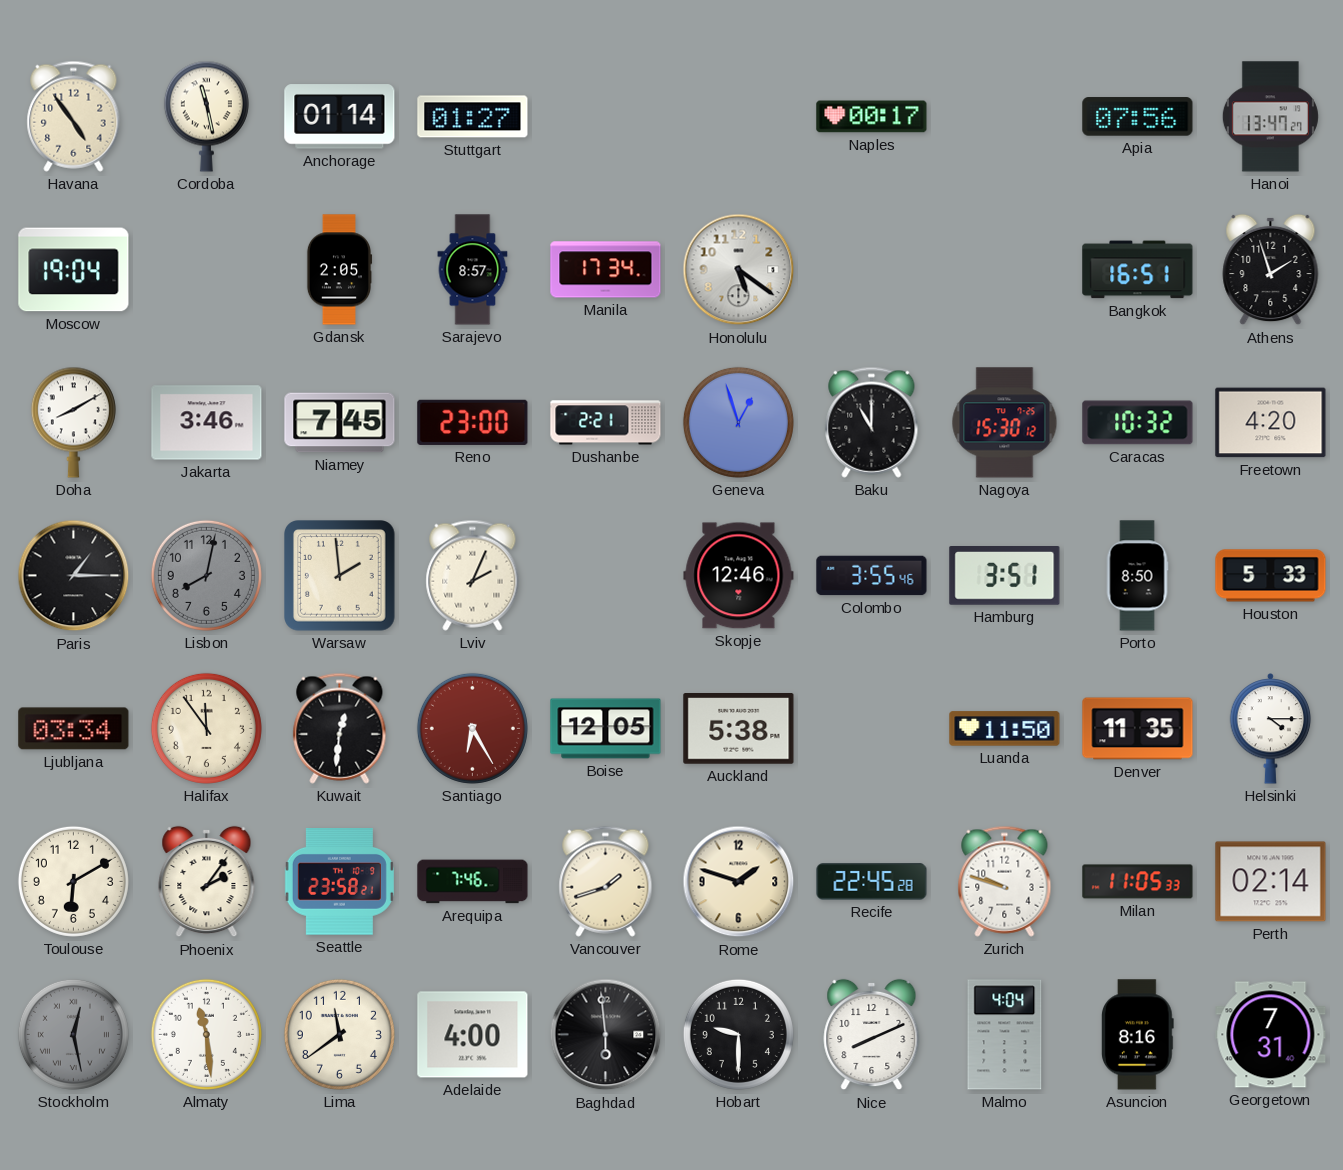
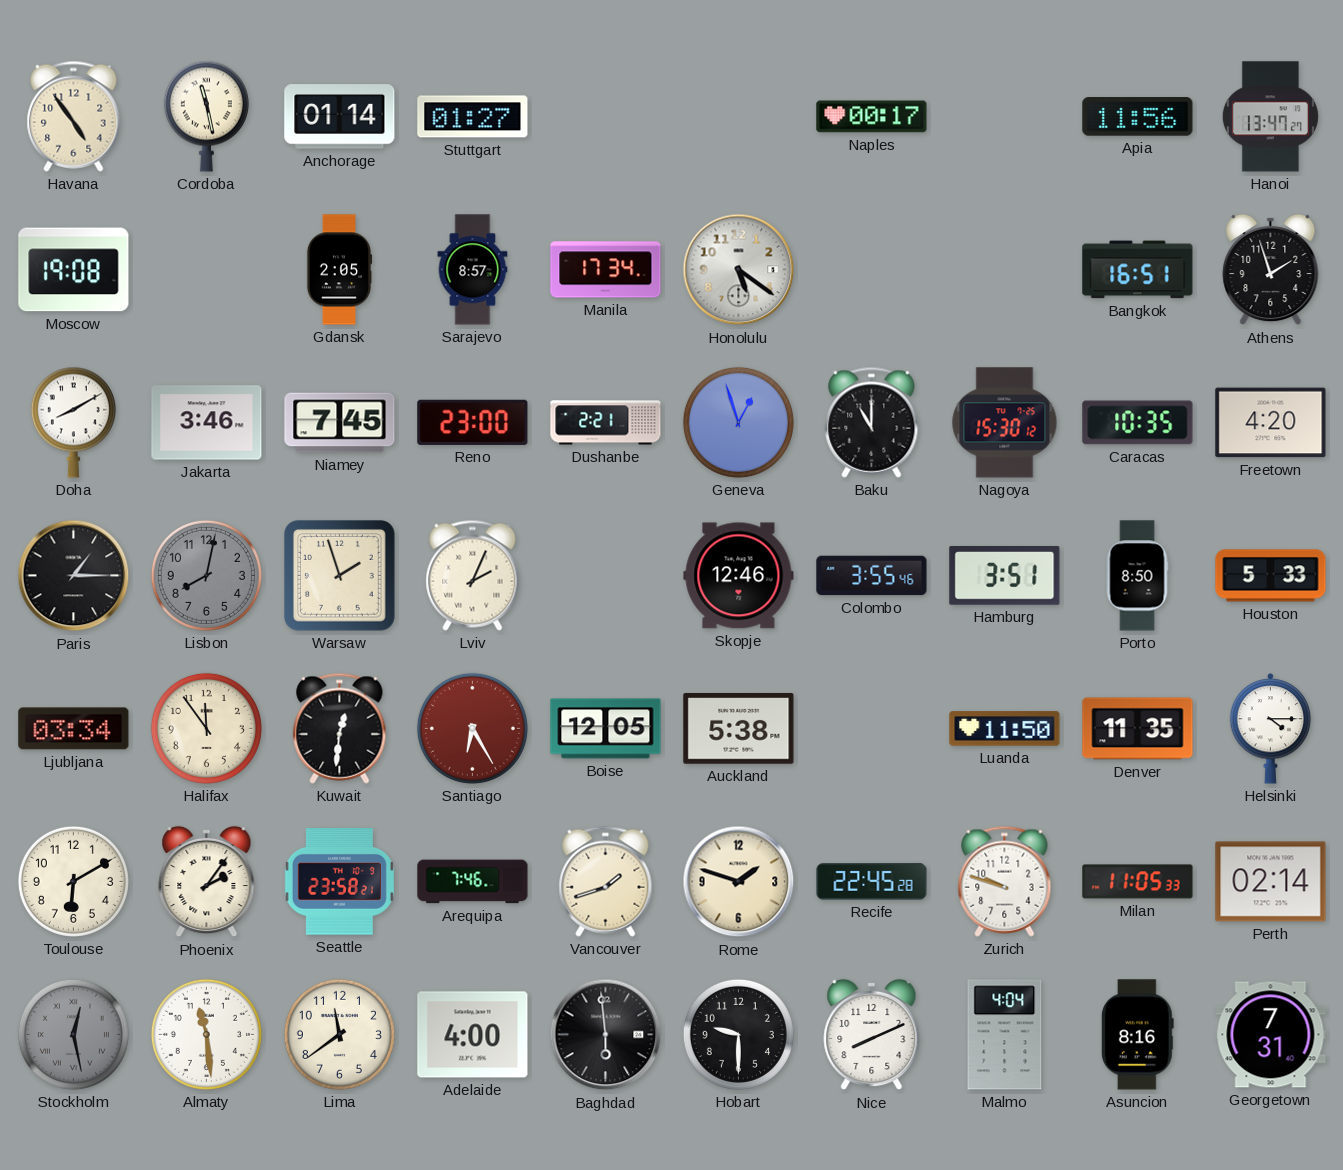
Apia: 07:56 -> 11:56
Moscow: 19:04 -> 19:08
Caracas: 10:32 -> 10:35
Warsaw: 1:59 -> 1:57
